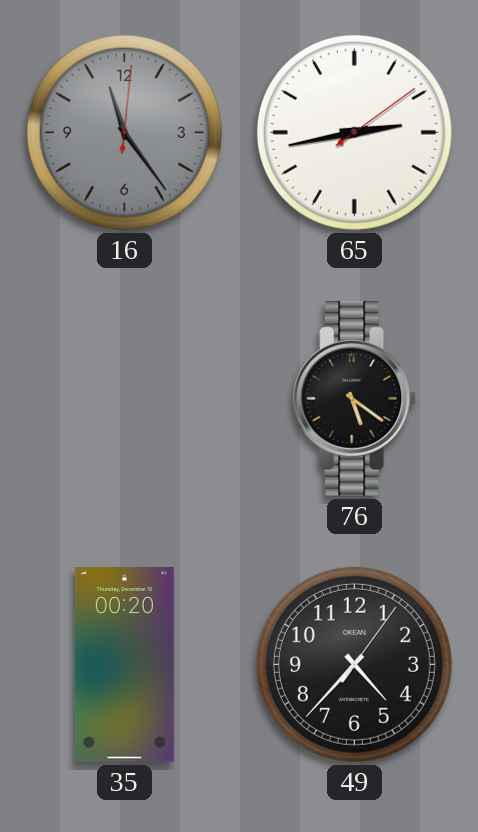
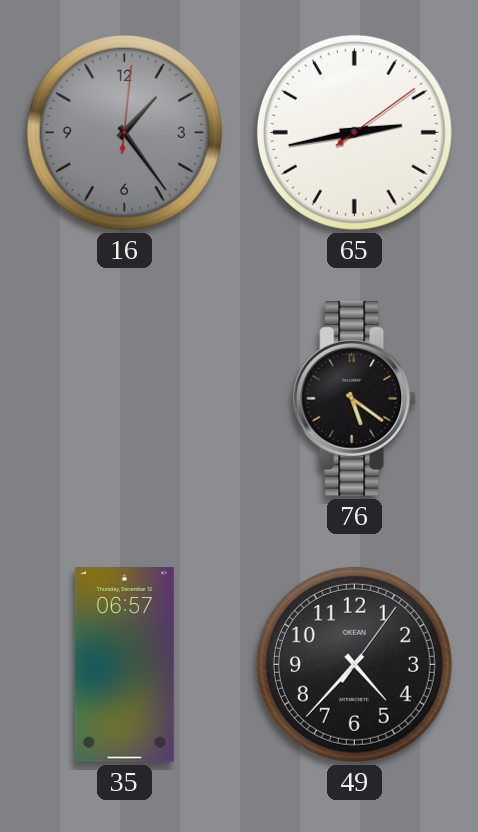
16: 11:24 -> 1:24
35: 00:20 -> 06:57
